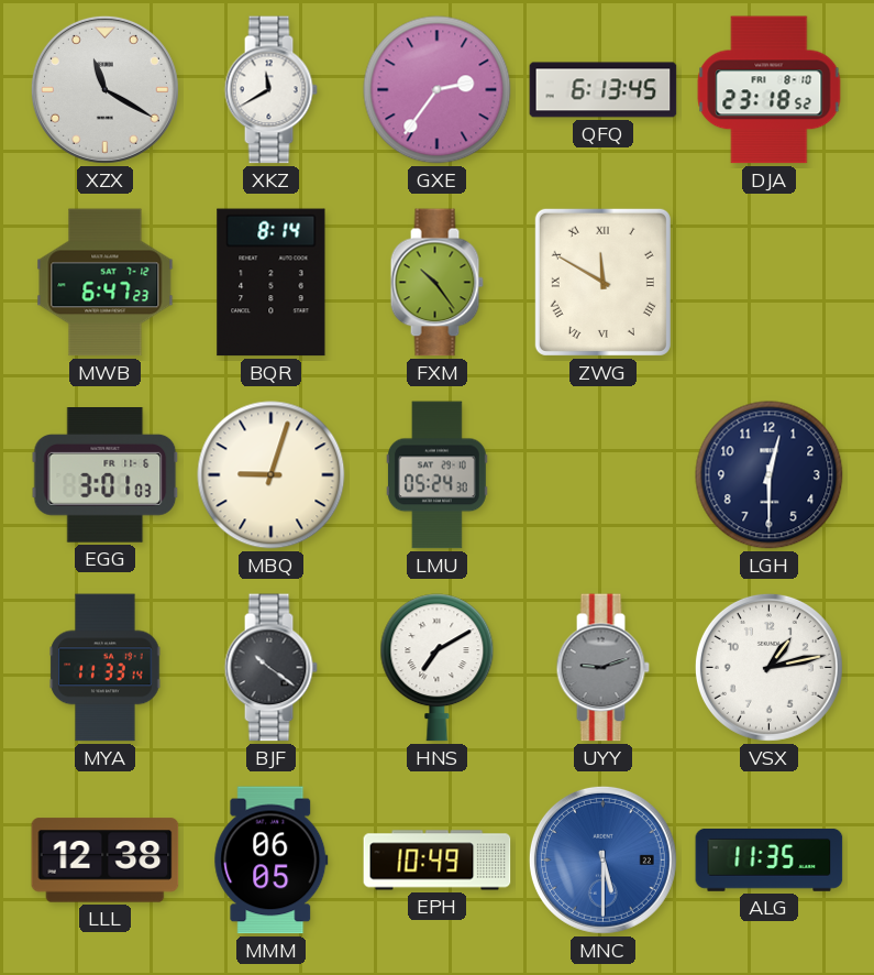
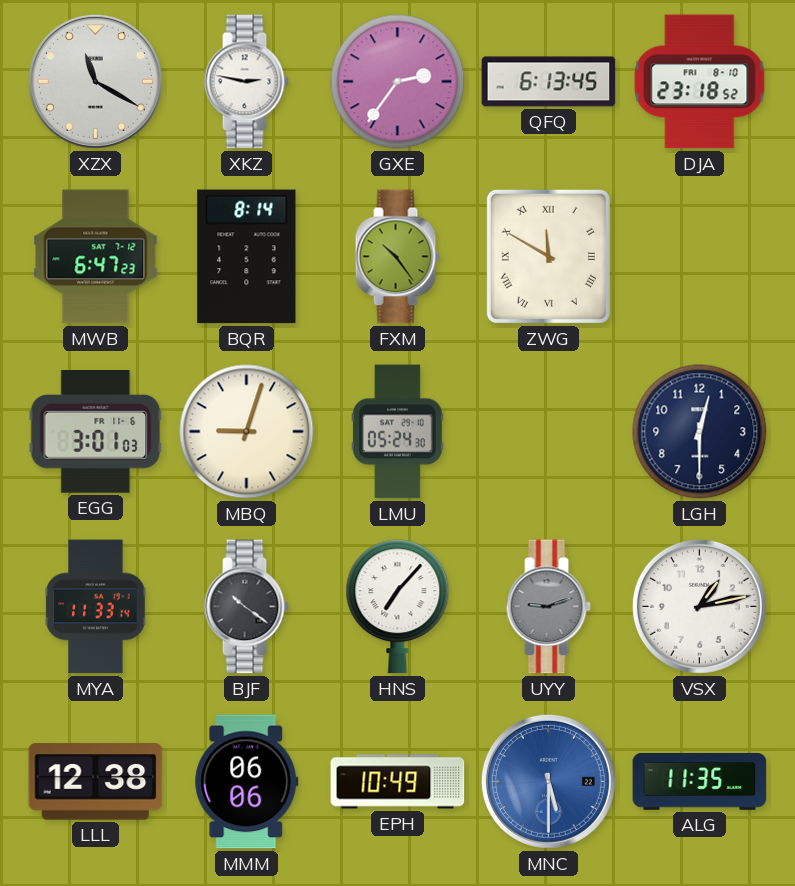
XKZ: 11:40 -> 2:47
HNS: 7:10 -> 7:07
MMM: 06:05 -> 06:06
